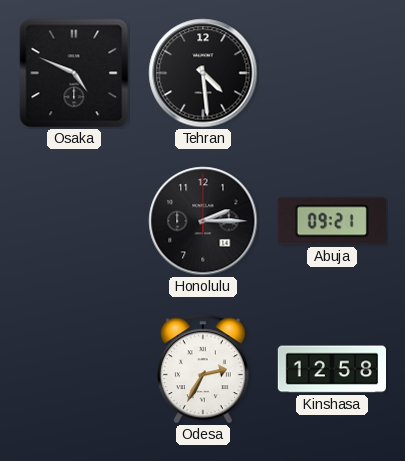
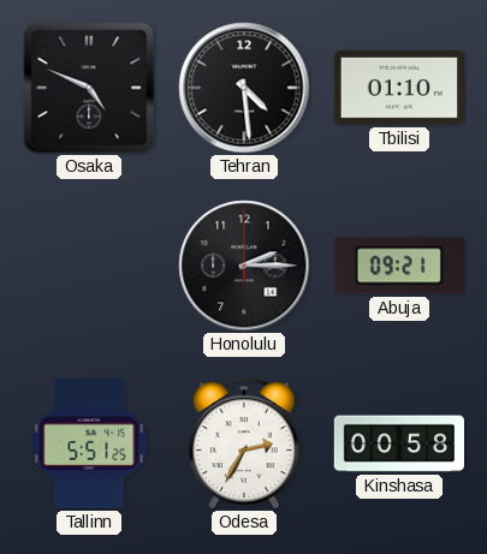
Tbilisi: none -> 01:10
Tallinn: none -> 5:51
Kinshasa: 12:58 -> 00:58
